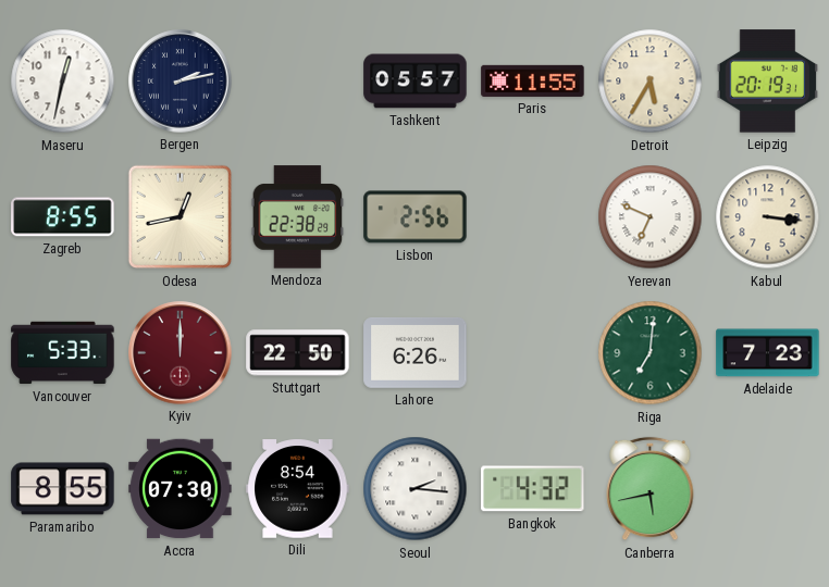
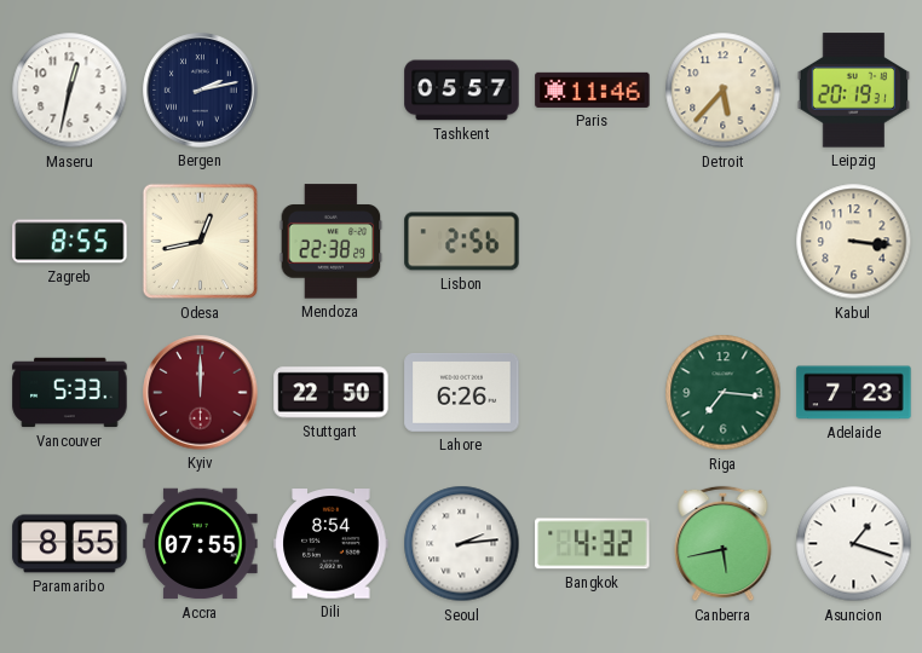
Paris: 11:55 -> 11:46
Detroit: 5:35 -> 5:37
Yerevan: 6:49 -> none
Riga: 7:01 -> 7:16
Accra: 07:30 -> 07:55
Seoul: 2:16 -> 2:14
Asuncion: none -> 1:18
